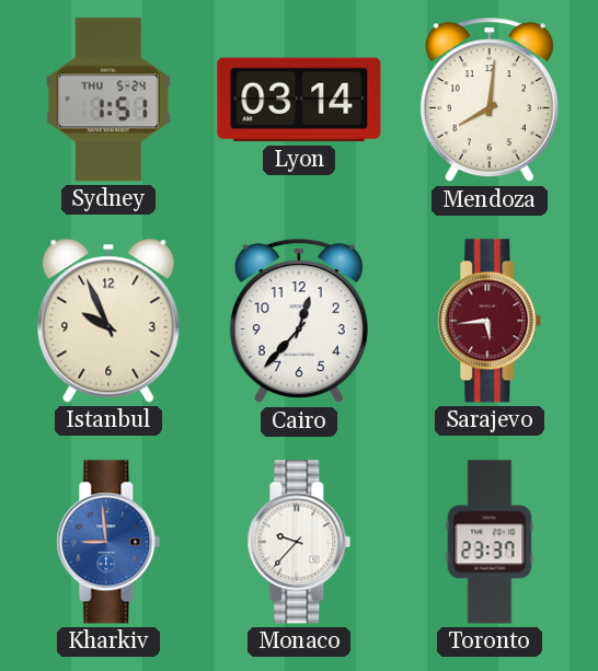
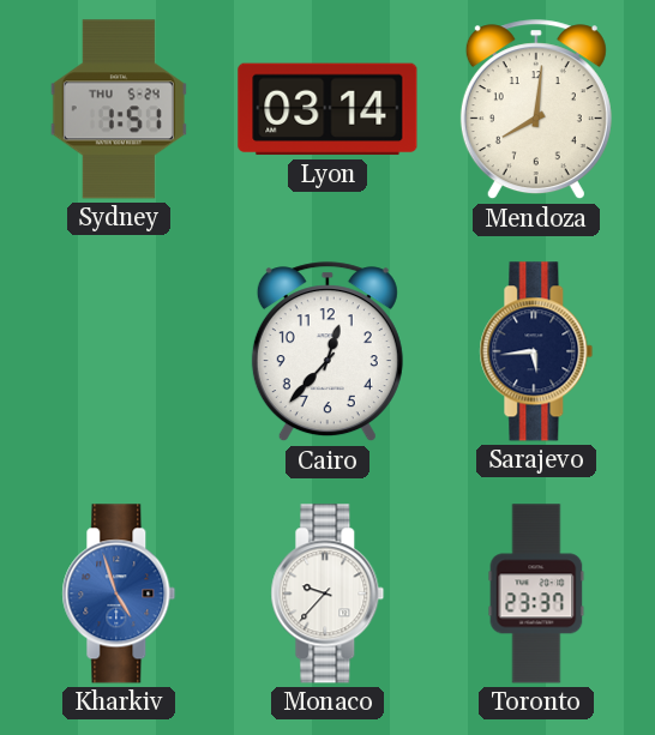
Istanbul: 9:56 -> none
Sarajevo dial: burgundy -> navy
Kharkiv: 8:59 -> 4:57
